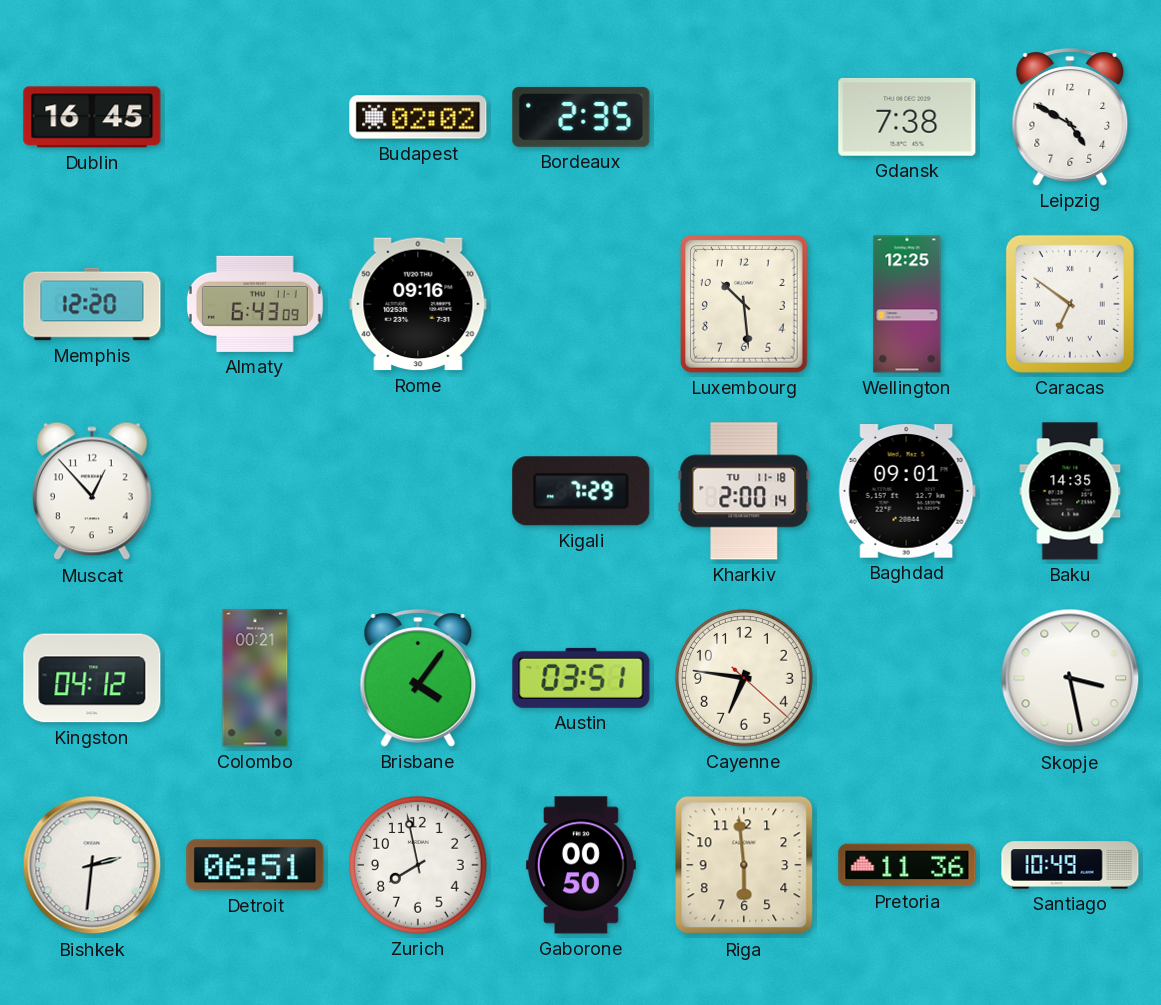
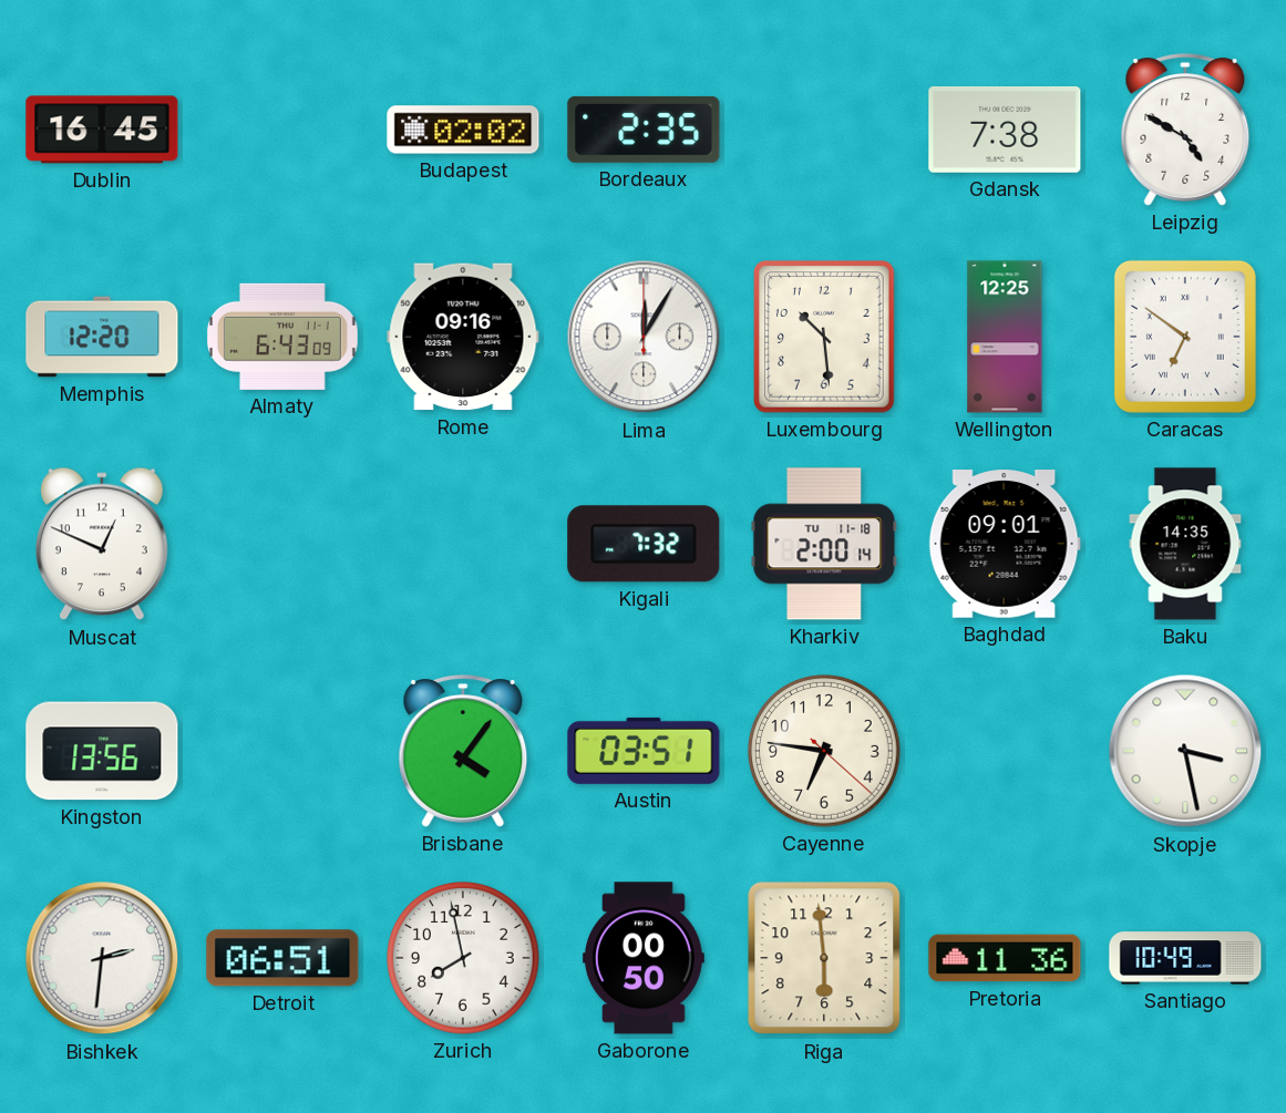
Lima: none -> 12:05
Muscat: 12:53 -> 12:49
Kigali: 7:29 -> 7:32
Kingston: 04:12 -> 13:56
Colombo: 00:21 -> none
